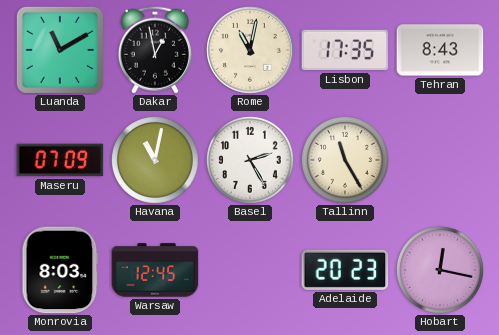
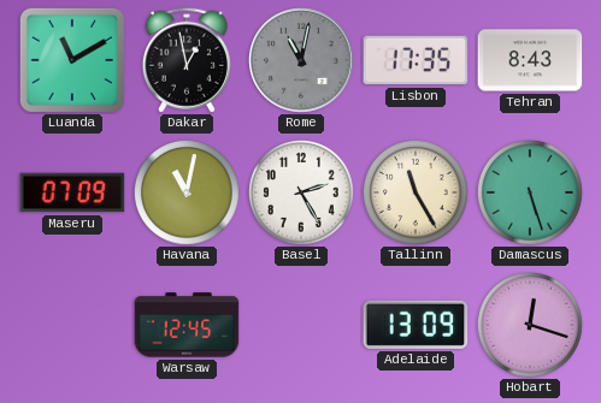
Rome dial: cream -> grey
Damascus: none -> 5:27
Monrovia: 8:03 -> none
Adelaide: 20:23 -> 13:09
Hobart: 12:17 -> 12:18
